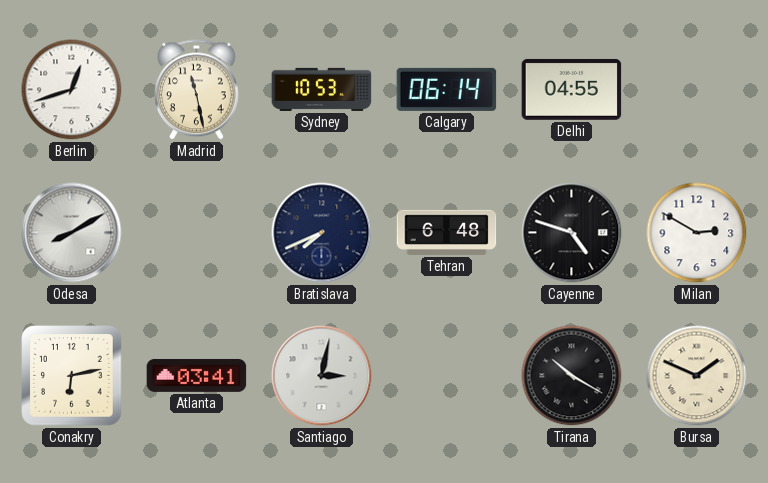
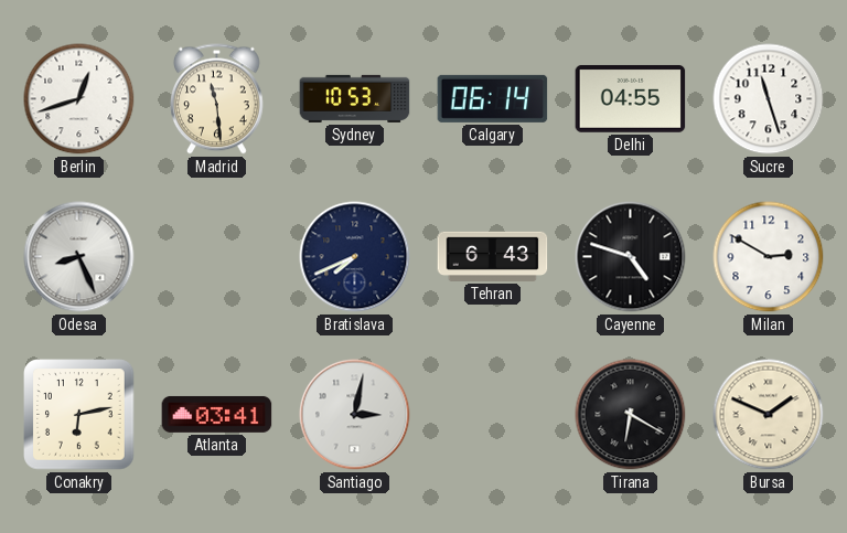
Madrid: 11:28 -> 11:29
Sucre: none -> 11:27
Odesa: 8:10 -> 8:26
Tehran: 6:48 -> 6:43
Tirana: 10:20 -> 6:20
